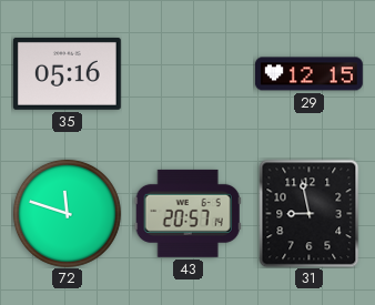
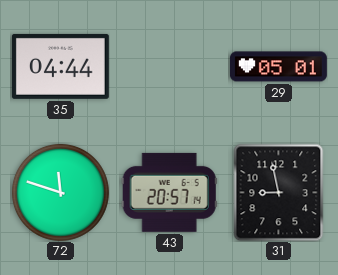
35: 05:16 -> 04:44
29: 12:15 -> 05:01
